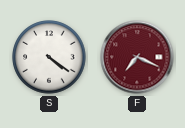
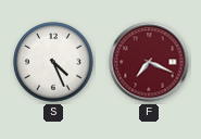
S: 4:21 -> 4:26
